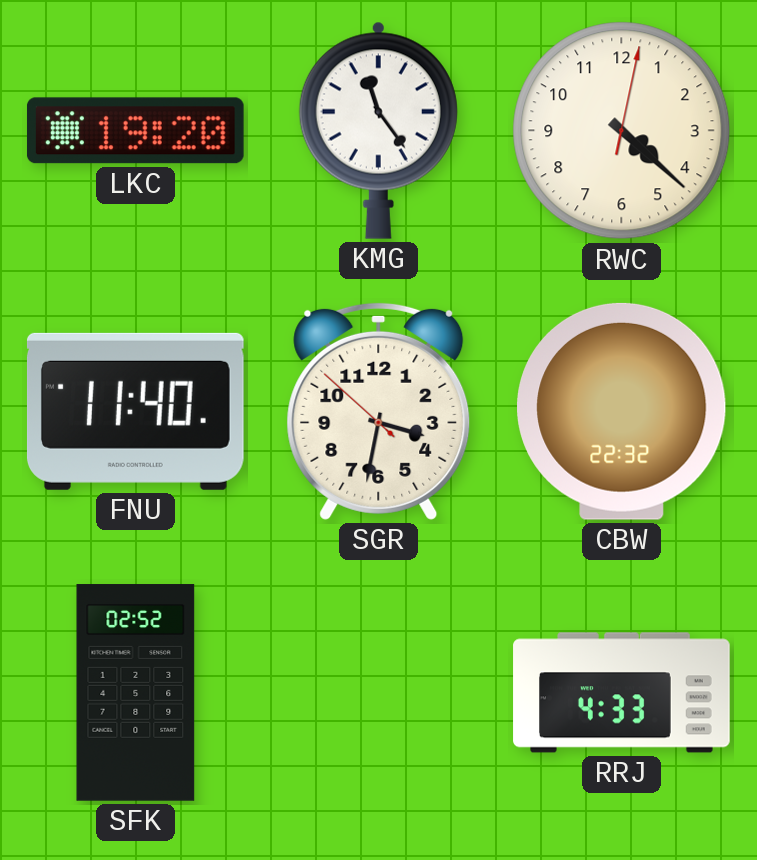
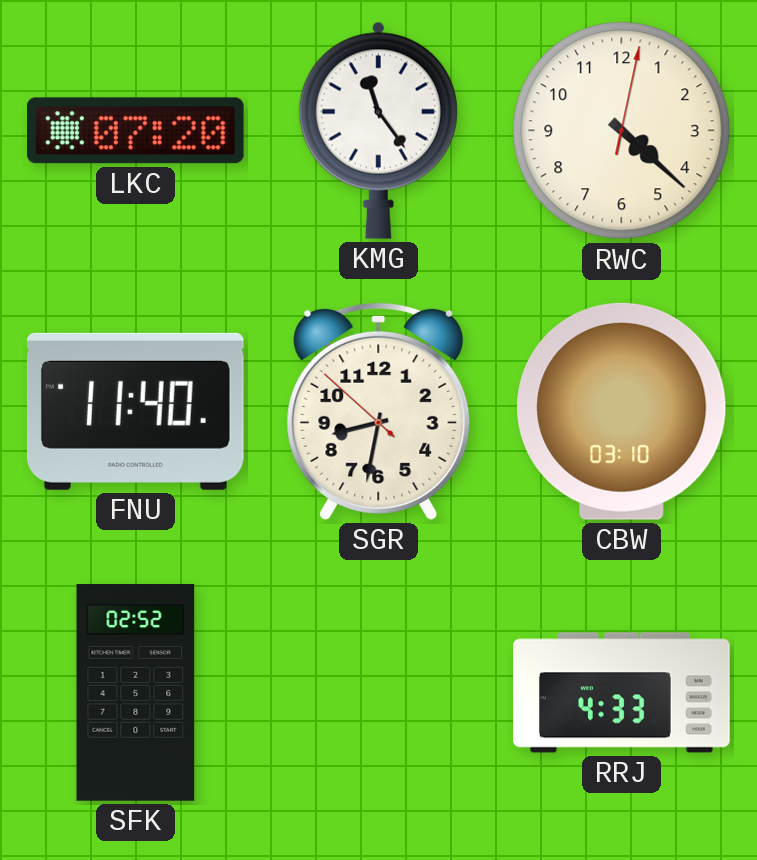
LKC: 19:20 -> 07:20
SGR: 3:31 -> 8:31
CBW: 22:32 -> 03:10
